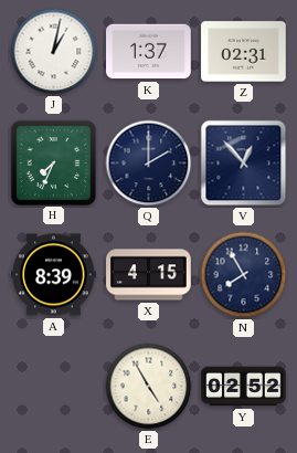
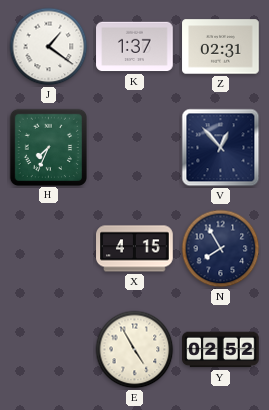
J: 1:02 -> 1:21
Q: 2:00 -> none
A: 8:39 -> none
